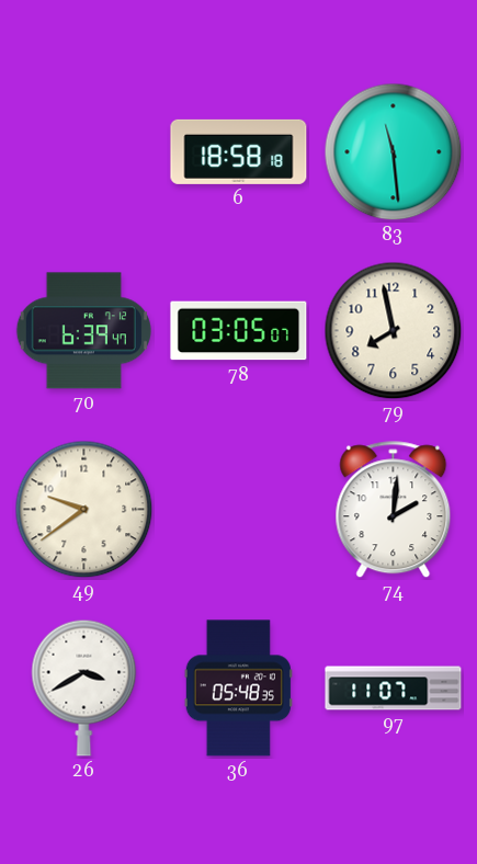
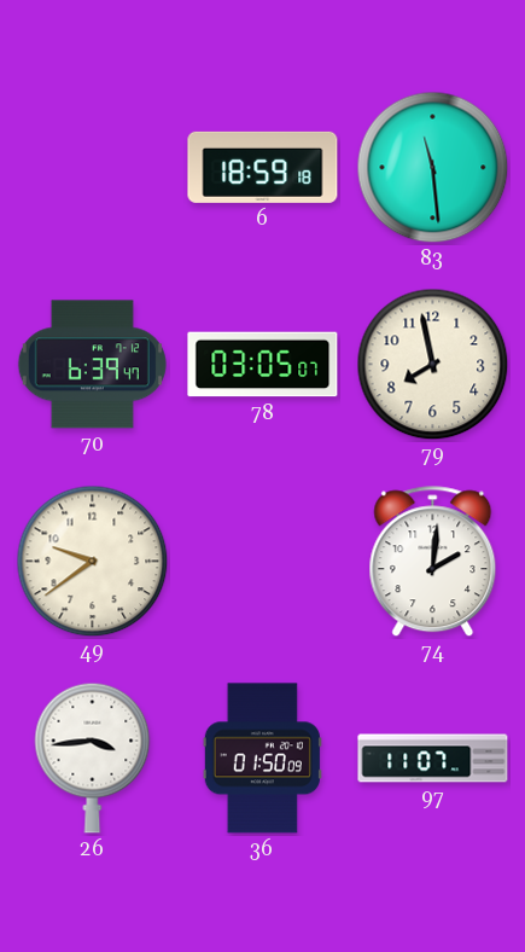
6: 18:58 -> 18:59
26: 3:40 -> 3:44
36: 05:48 -> 01:50
